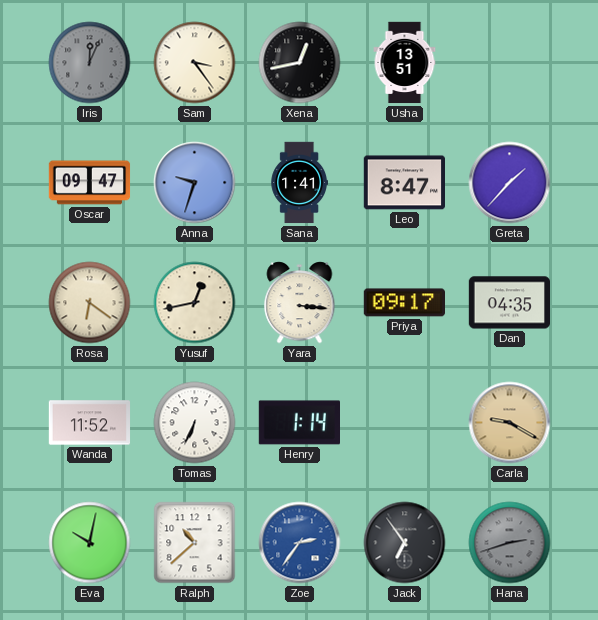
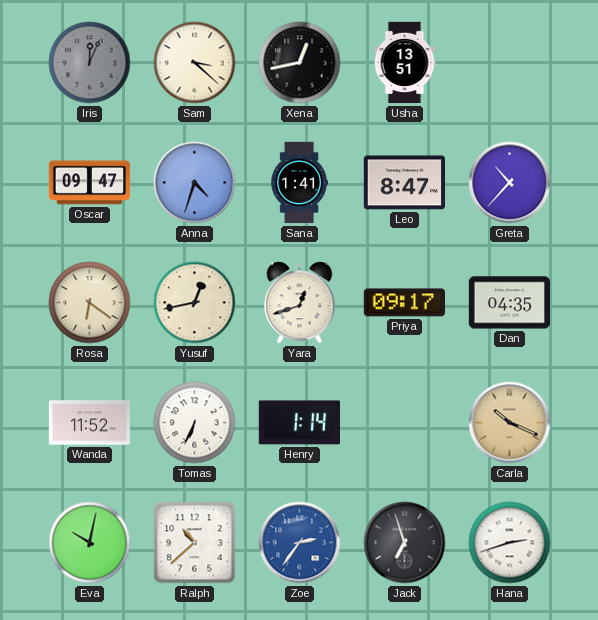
Sam: 3:24 -> 3:22
Anna: 9:33 -> 4:33
Greta: 1:37 -> 10:37
Yara: 3:16 -> 12:42
Carla: 9:20 -> 10:19
Jack: 6:54 -> 6:57
Hana dial: grey -> white
